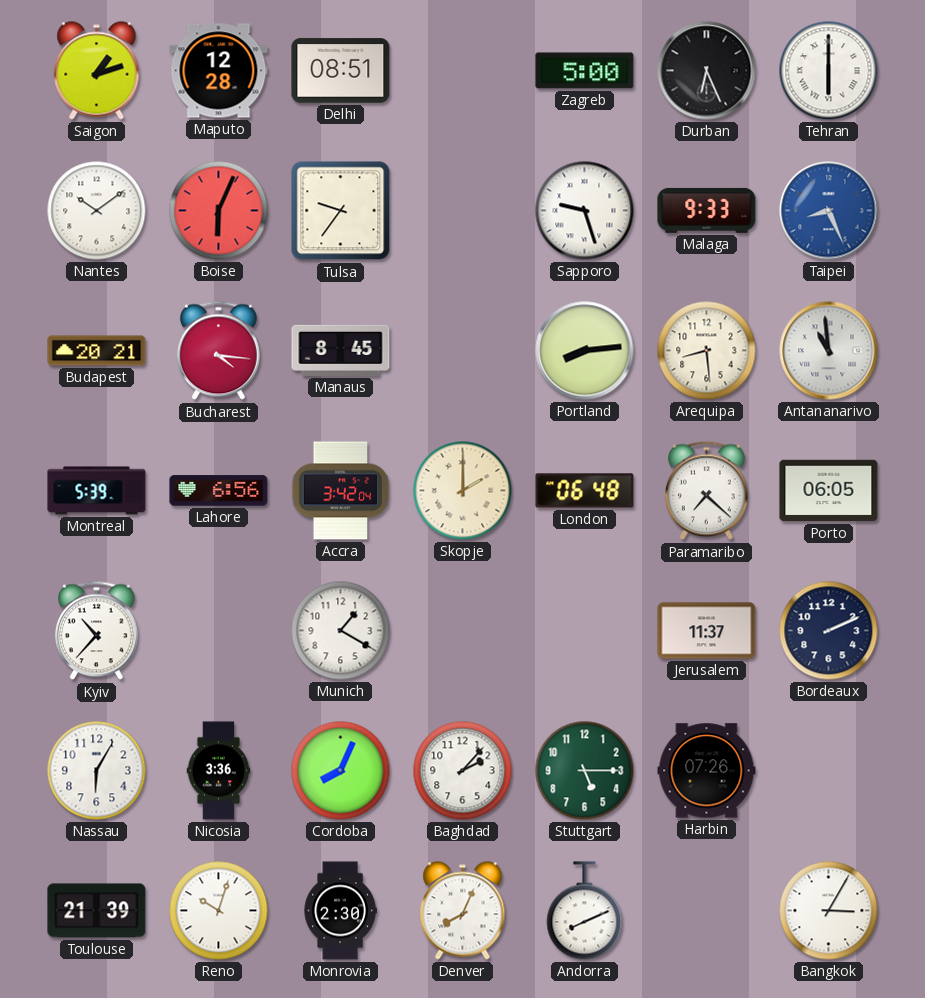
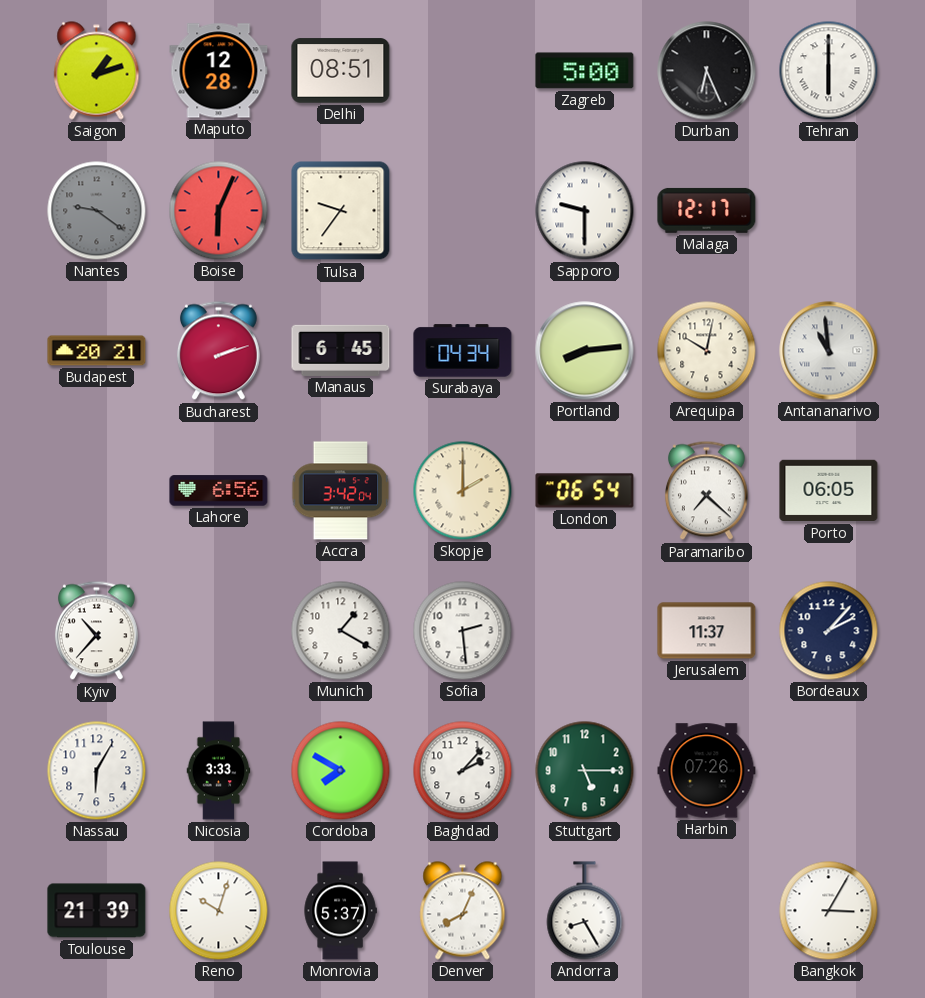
Nantes: 10:09 -> 9:21
Nantes dial: white -> grey
Sapporo: 9:27 -> 9:30
Malaga: 9:33 -> 12:17
Taipei: 8:26 -> none
Bucharest: 4:16 -> 2:12
Manaus: 8:45 -> 6:45
Surabaya: none -> 04:34
Arequipa: 8:29 -> 10:02
Montreal: 5:39 -> none
London: 06:48 -> 06:54
Sofia: none -> 2:29
Bordeaux: 2:11 -> 2:07
Nicosia: 3:36 -> 3:33
Cordoba: 8:04 -> 7:50
Monrovia: 2:30 -> 5:37
Andorra: 8:11 -> 8:25
